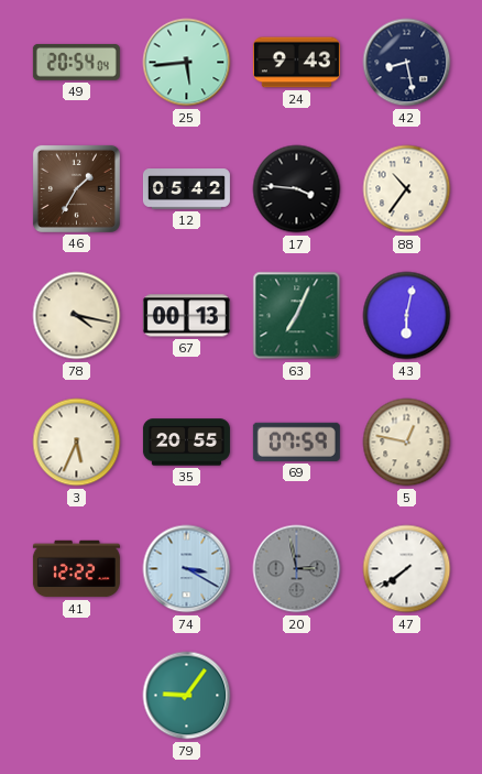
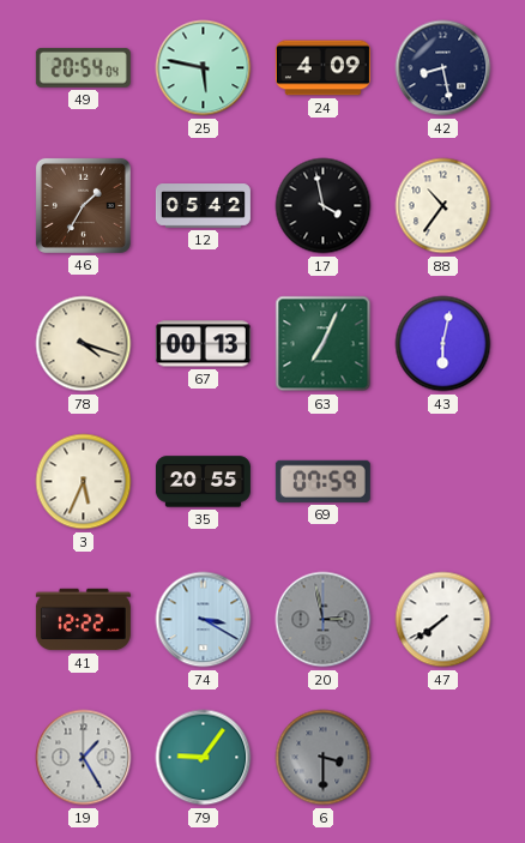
25: 5:44 -> 5:47
24: 9:43 -> 4:09
17: 3:46 -> 3:58
78: 4:17 -> 4:18
5: 12:47 -> none
19: none -> 1:25
6: none -> 3:30
